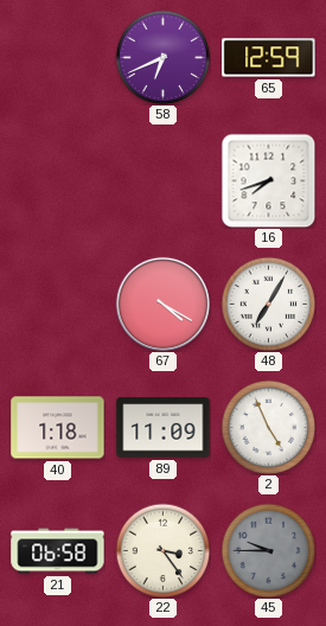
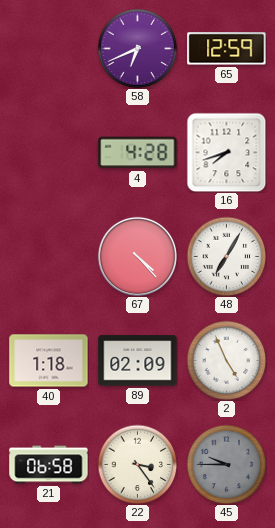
4: none -> 4:28
67: 4:20 -> 4:23
89: 11:09 -> 02:09
